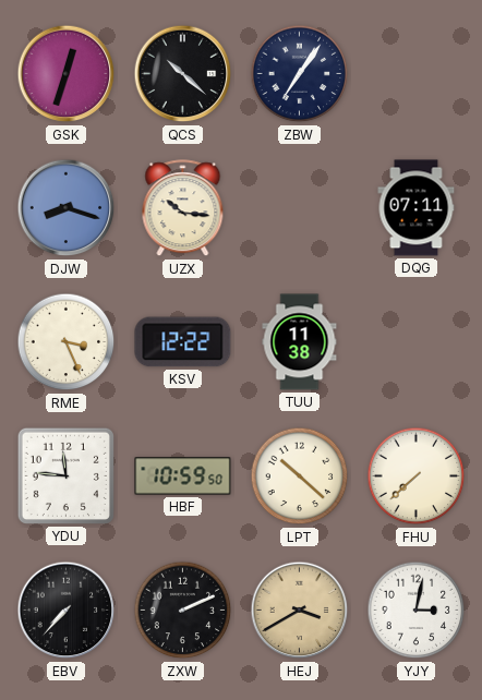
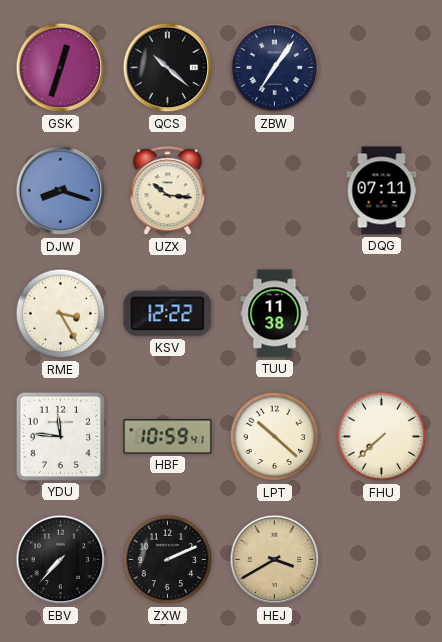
RME: 3:26 -> 3:25
HBF: 10:59:50 -> 10:59:41
YJY: 3:02 -> none
